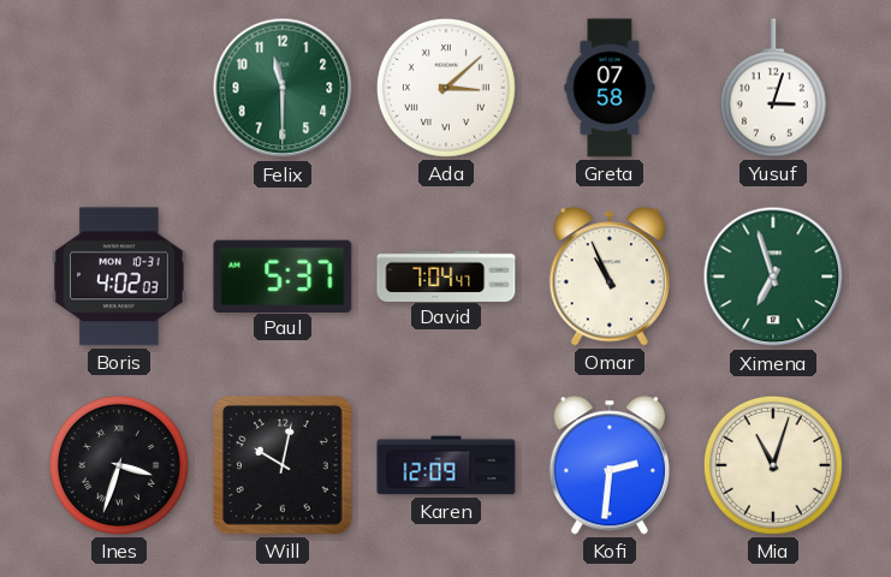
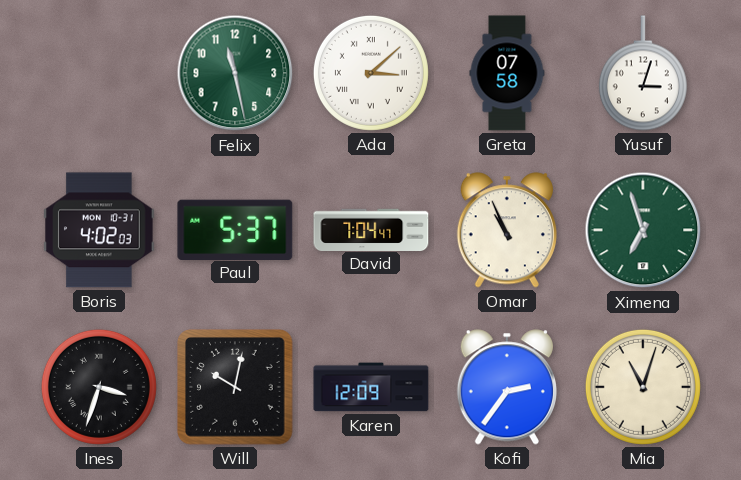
Felix: 11:30 -> 11:28
Kofi: 2:31 -> 2:36
